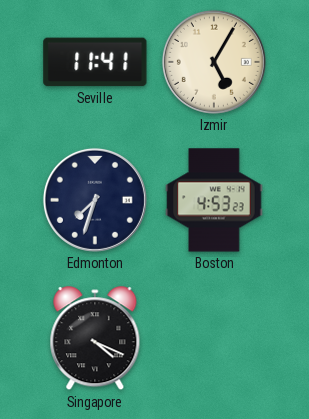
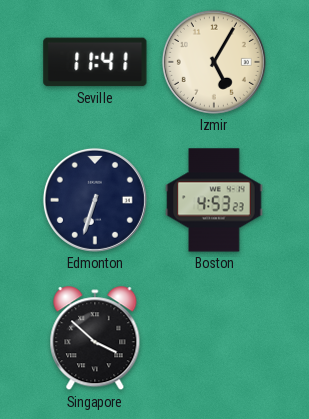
Edmonton: 7:33 -> 6:33
Singapore: 4:19 -> 3:52
